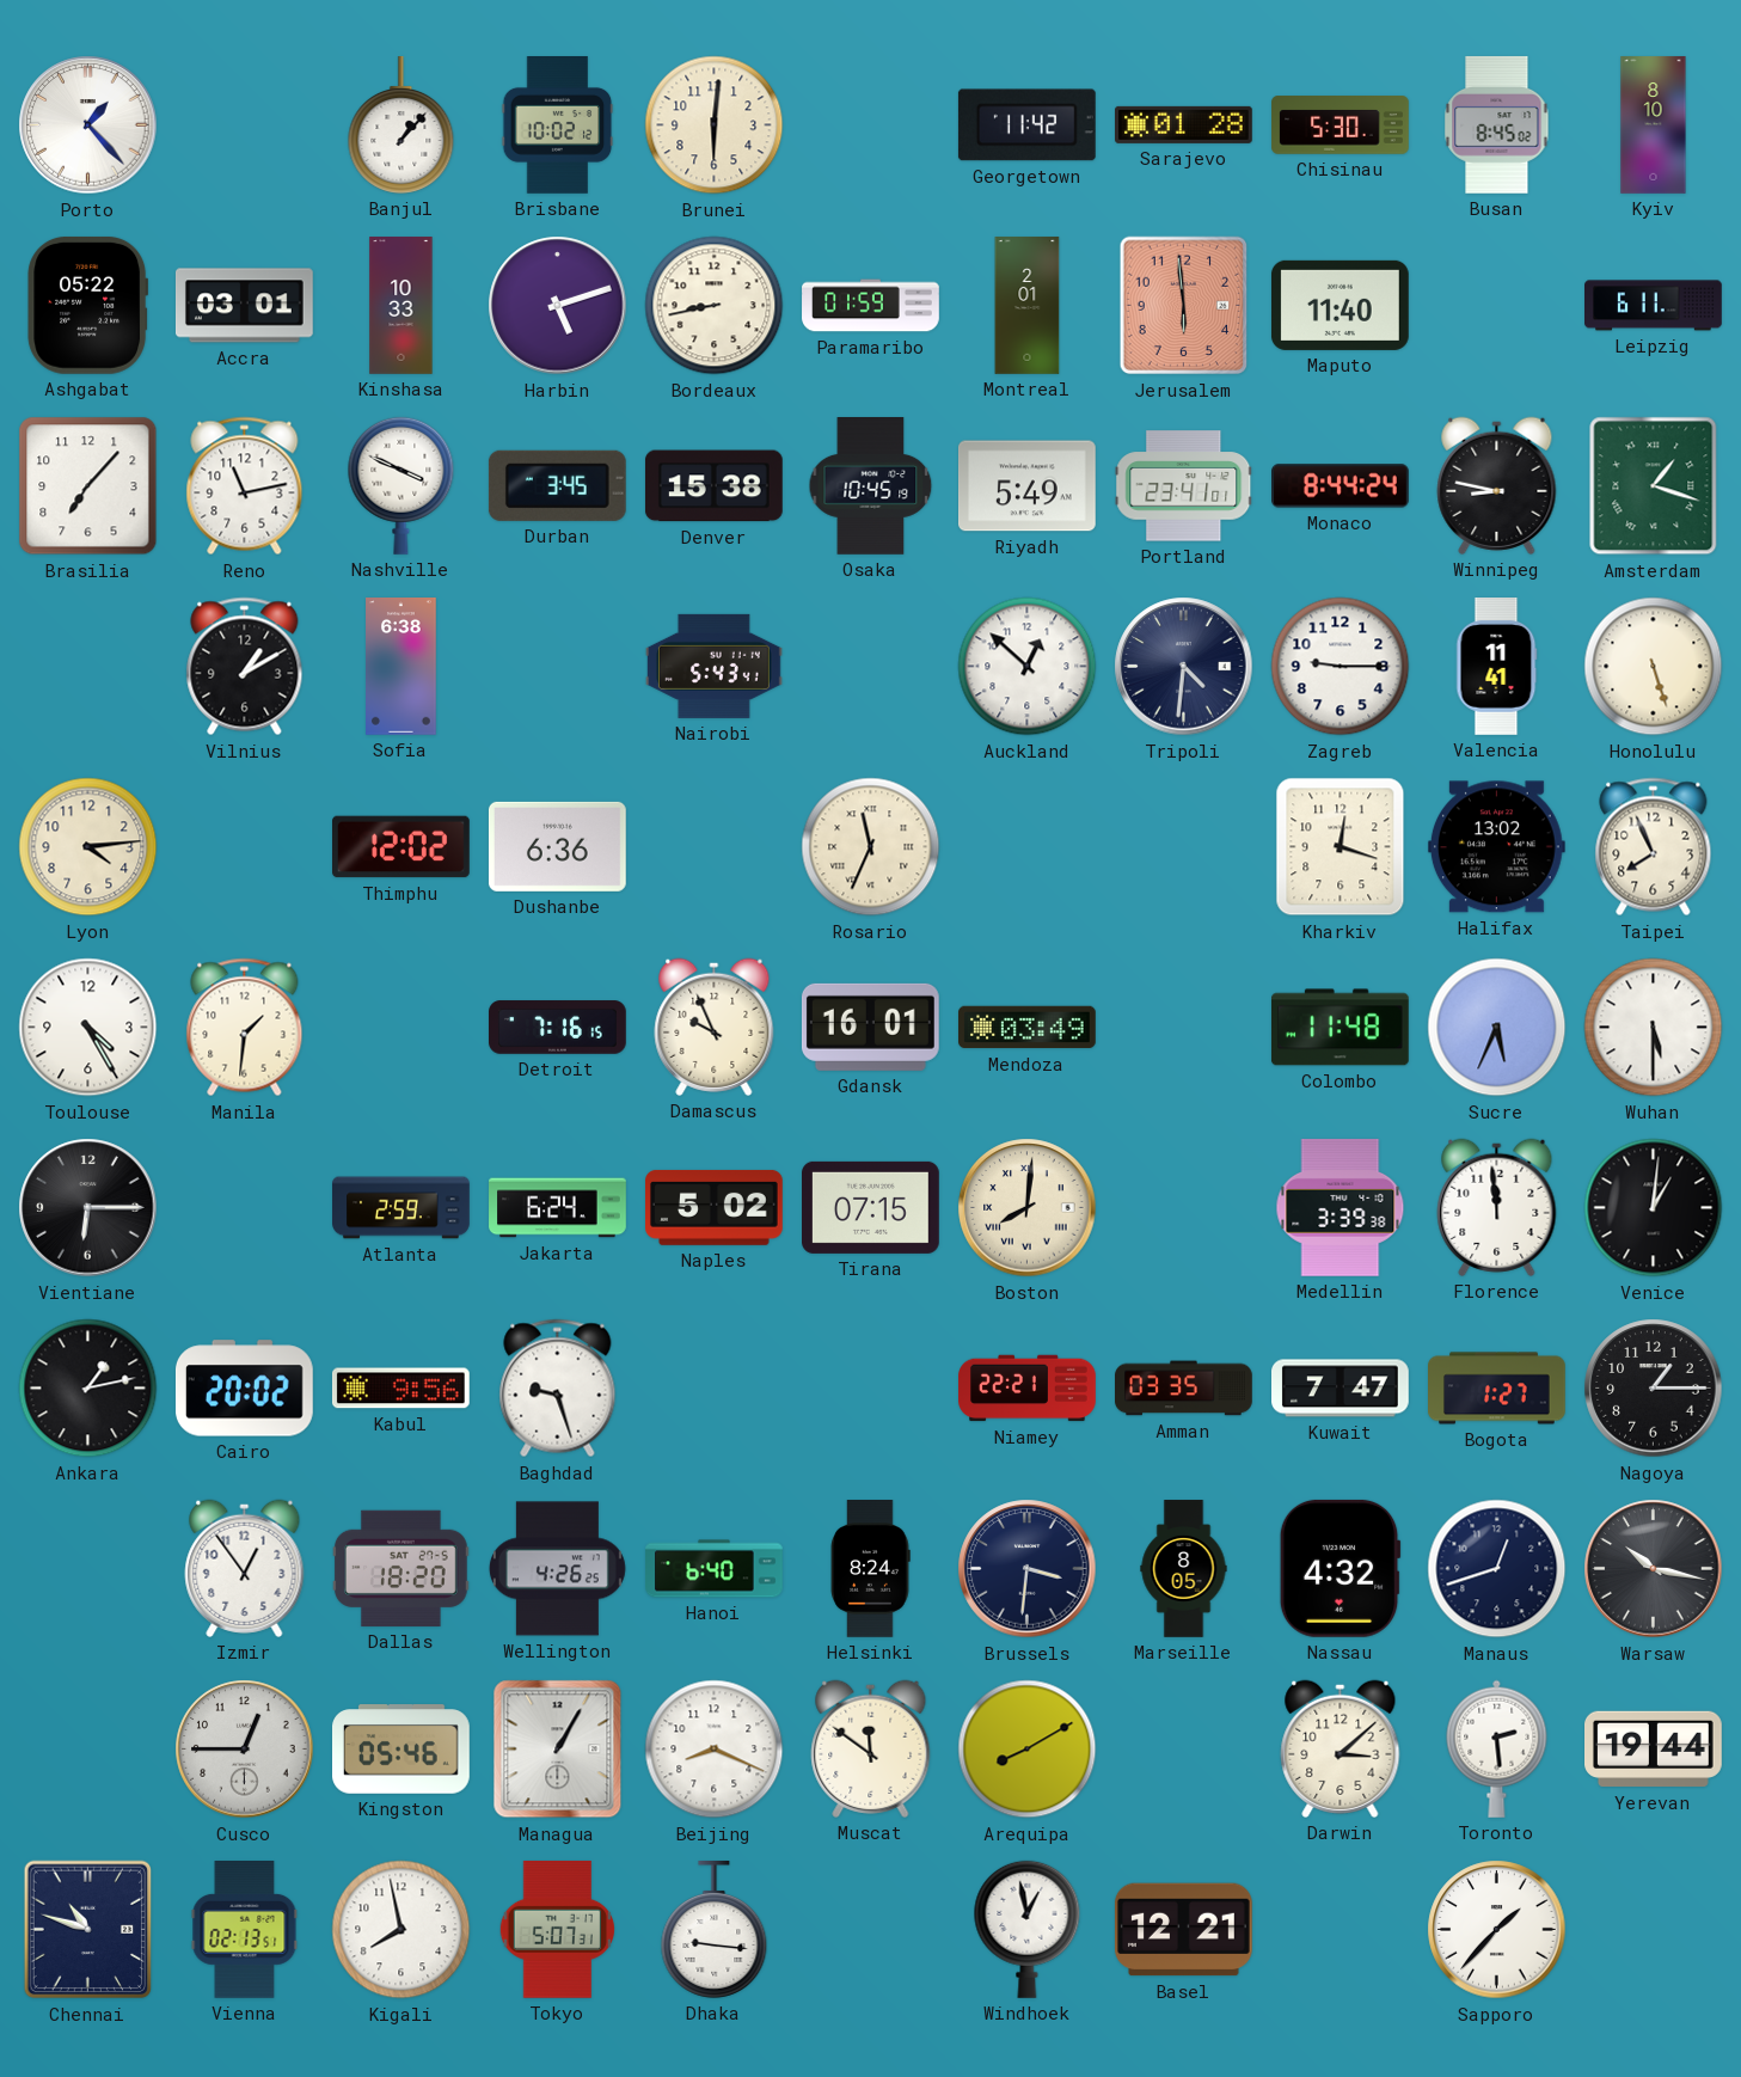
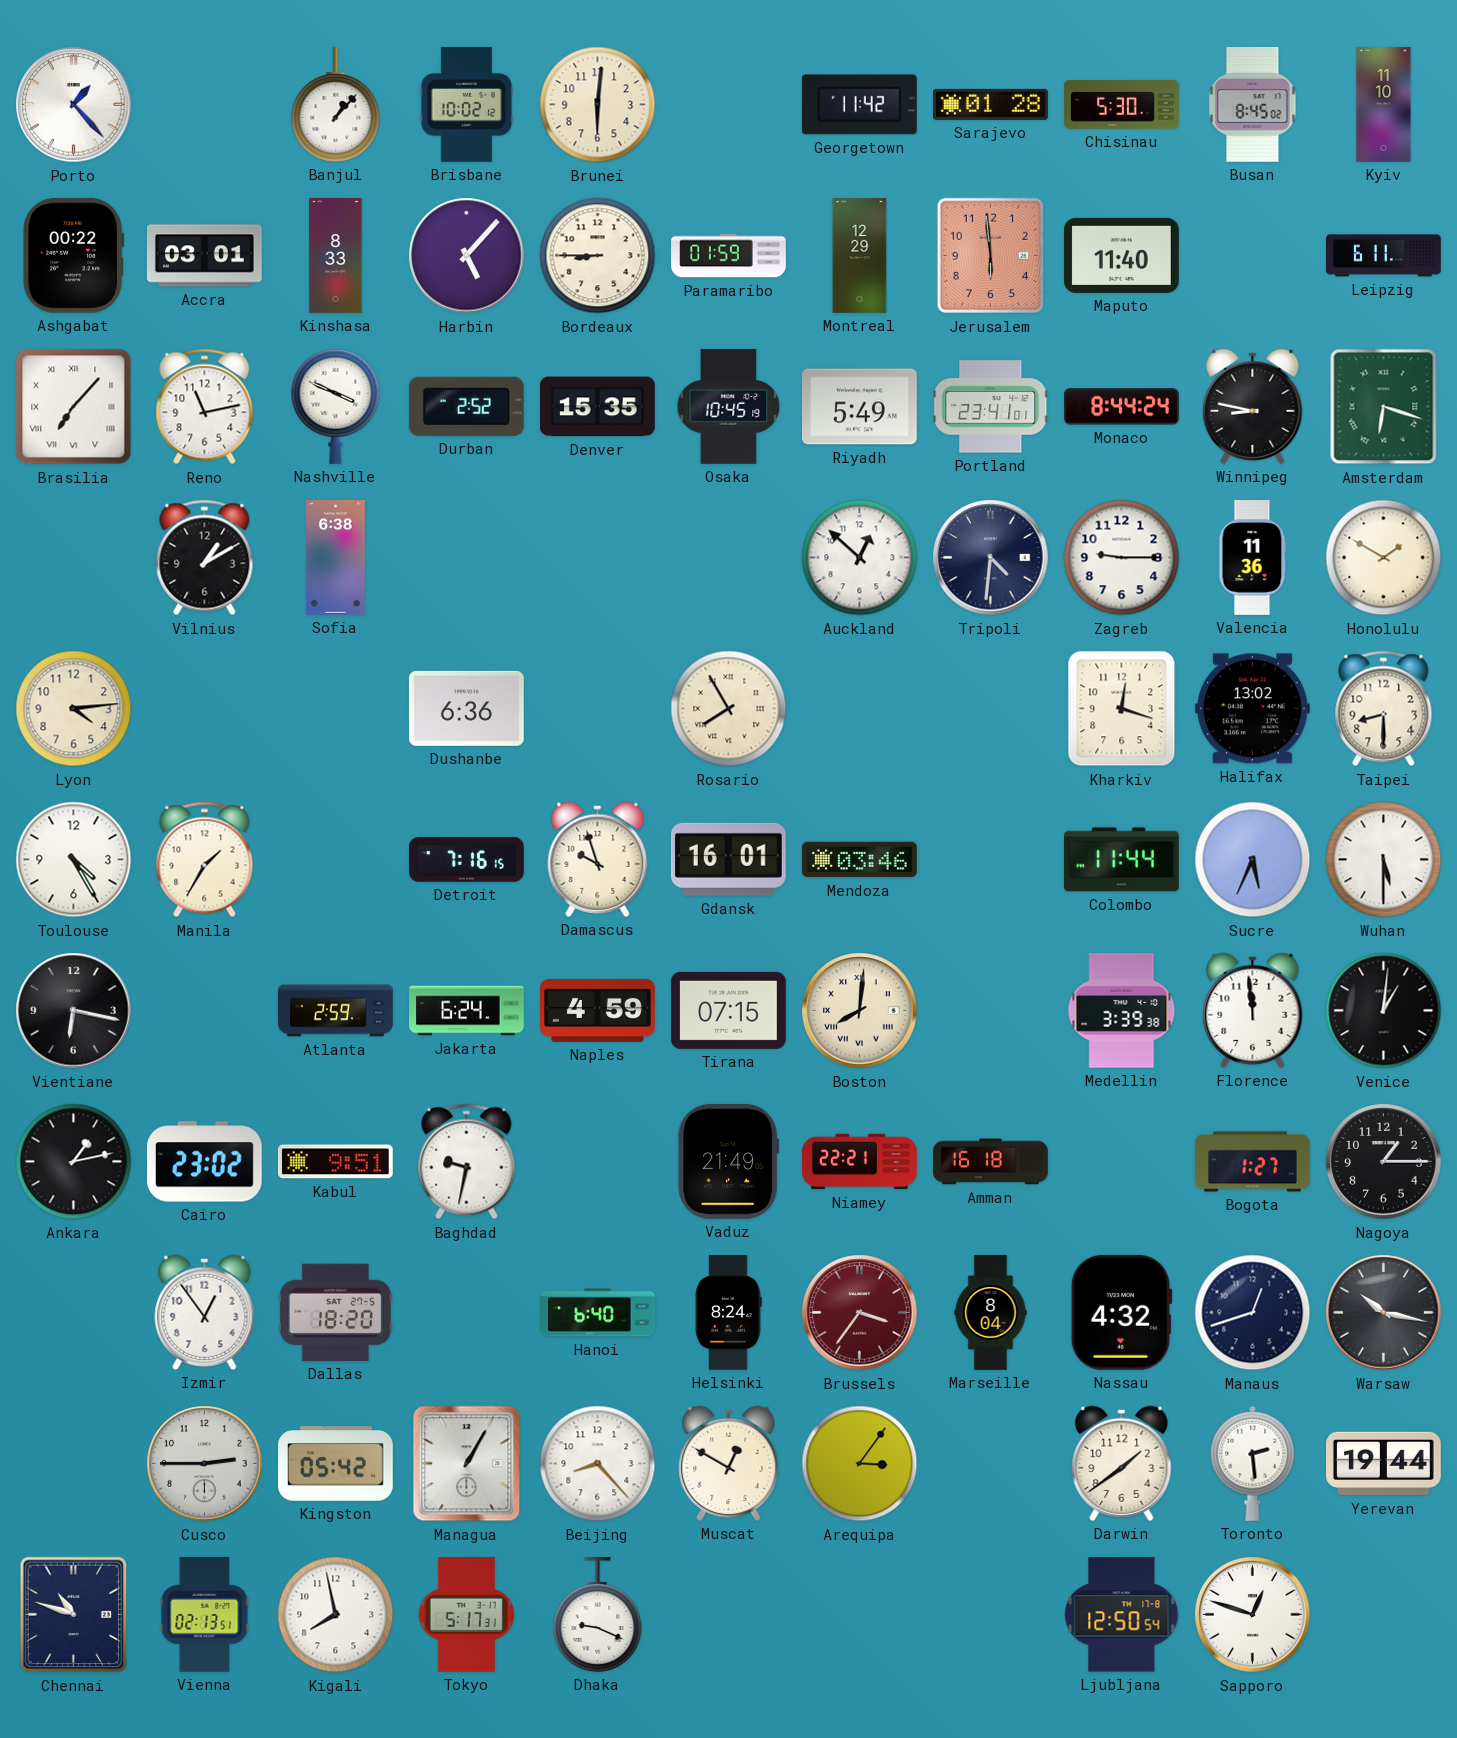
Kyiv: 8:10 -> 11:10
Ashgabat: 05:22 -> 00:22
Kinshasa: 10:33 -> 8:33
Harbin: 5:12 -> 5:07
Bordeaux: 8:43 -> 8:45
Montreal: 2:01 -> 12:29
Brasilia numerals: Arabic -> Roman
Durban: 3:45 -> 2:52
Denver: 15:38 -> 15:35
Amsterdam: 1:18 -> 6:18
Nairobi: 5:43 -> none
Valencia: 11:41 -> 11:36
Honolulu: 5:27 -> 1:50
Thimphu: 12:02 -> none
Rosario: 11:34 -> 7:55
Taipei: 7:56 -> 8:30
Manila: 1:31 -> 1:35
Damascus: 9:56 -> 9:57
Mendoza: 03:49 -> 03:46
Colombo: 11:48 -> 11:44
Vientiane: 6:15 -> 6:17
Naples: 5:02 -> 4:59
Cairo: 20:02 -> 23:02
Kabul: 9:56 -> 9:51
Baghdad: 9:27 -> 9:32
Vaduz: none -> 21:49
Amman: 03:35 -> 16:18
Kuwait: 7:47 -> none
Wellington: 4:26 -> none
Brussels: 3:31 -> 3:36
Brussels dial: navy -> burgundy
Marseille: 8:05 -> 8:04
Cusco: 12:45 -> 2:45
Kingston: 05:46 -> 05:42
Beijing: 8:19 -> 8:23
Muscat: 11:51 -> 12:50
Arequipa: 8:10 -> 3:06
Darwin: 3:08 -> 1:39
Tokyo: 5:07 -> 5:17
Dhaka: 9:16 -> 9:19
Windhoek: 12:58 -> none
Basel: 12:21 -> none
Ljubljana: none -> 12:50
Sapporo: 1:37 -> 12:48
